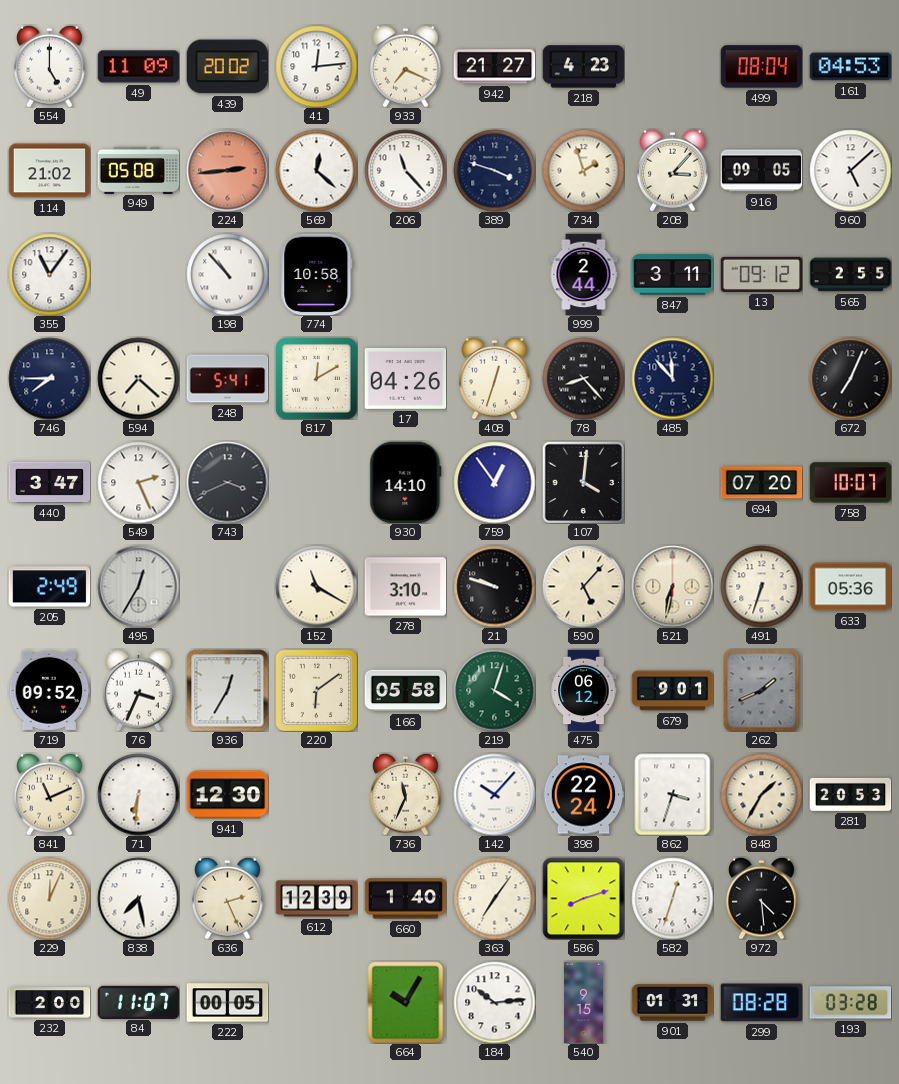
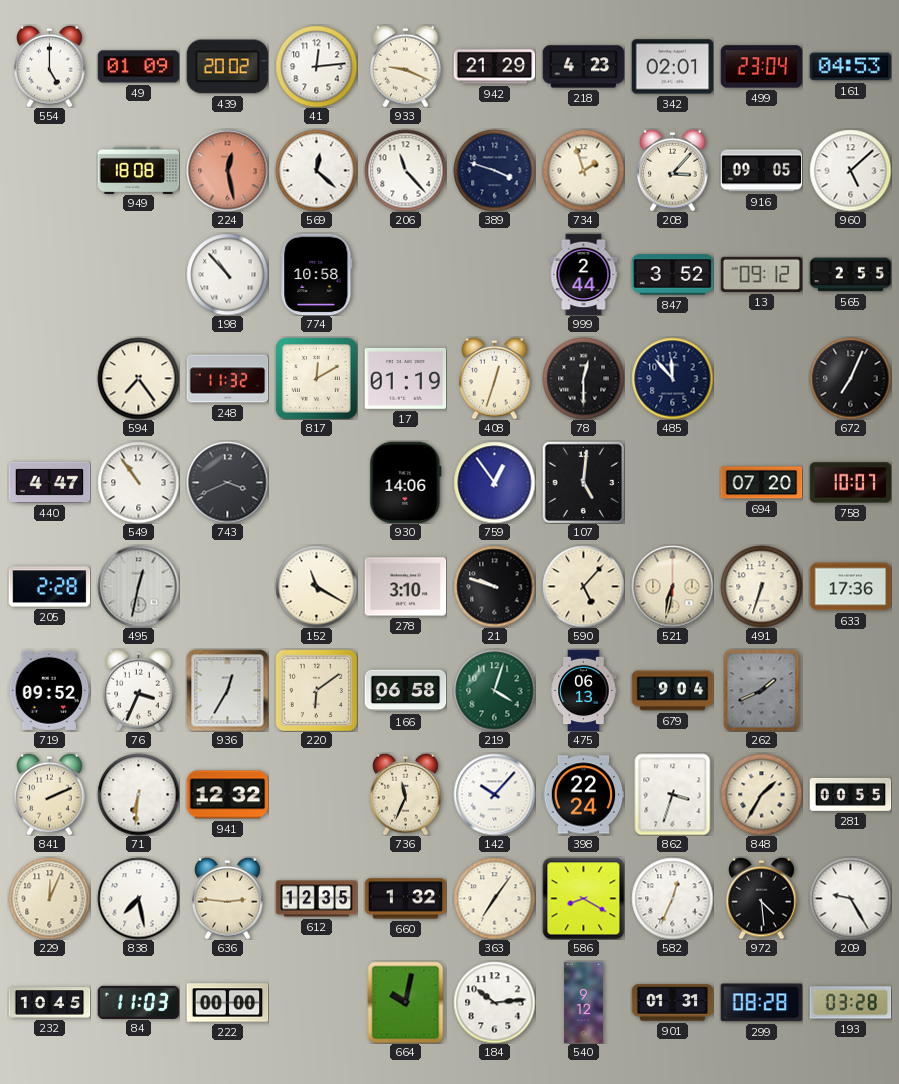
49: 11:09 -> 01:09
933: 7:19 -> 9:19
942: 21:27 -> 21:29
342: none -> 02:01
499: 08:04 -> 23:04
114: 21:02 -> none
949: 05:08 -> 18:08
224: 2:44 -> 12:28
355: 11:06 -> none
847: 3:11 -> 3:52
746: 7:45 -> none
594: 7:22 -> 7:24
248: 5:41 -> 11:32
17: 04:26 -> 01:19
78: 8:23 -> 12:30
440: 3:47 -> 4:47
549: 2:26 -> 10:54
930: 14:10 -> 14:06
107: 4:01 -> 5:01
205: 2:49 -> 2:28
495: 12:35 -> 12:32
633: 05:36 -> 17:36
166: 05:58 -> 06:58
475: 06:12 -> 06:13
679: 9:01 -> 9:04
841: 11:11 -> 2:11
941: 12:30 -> 12:32
281: 20:53 -> 00:55
636: 2:26 -> 2:46
612: 12:39 -> 12:35
660: 1:40 -> 1:32
586: 8:12 -> 8:20
582: 12:33 -> 12:34
209: none -> 9:25
232: 2:00 -> 10:45
84: 11:07 -> 11:03
222: 00:05 -> 00:00
664: 10:05 -> 10:02
540: 9:15 -> 9:12
